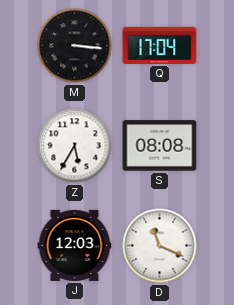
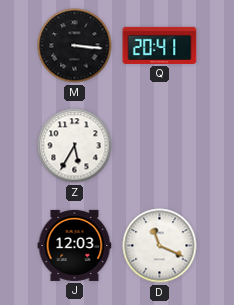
Q: 17:04 -> 20:41
S: 08:08 -> none
